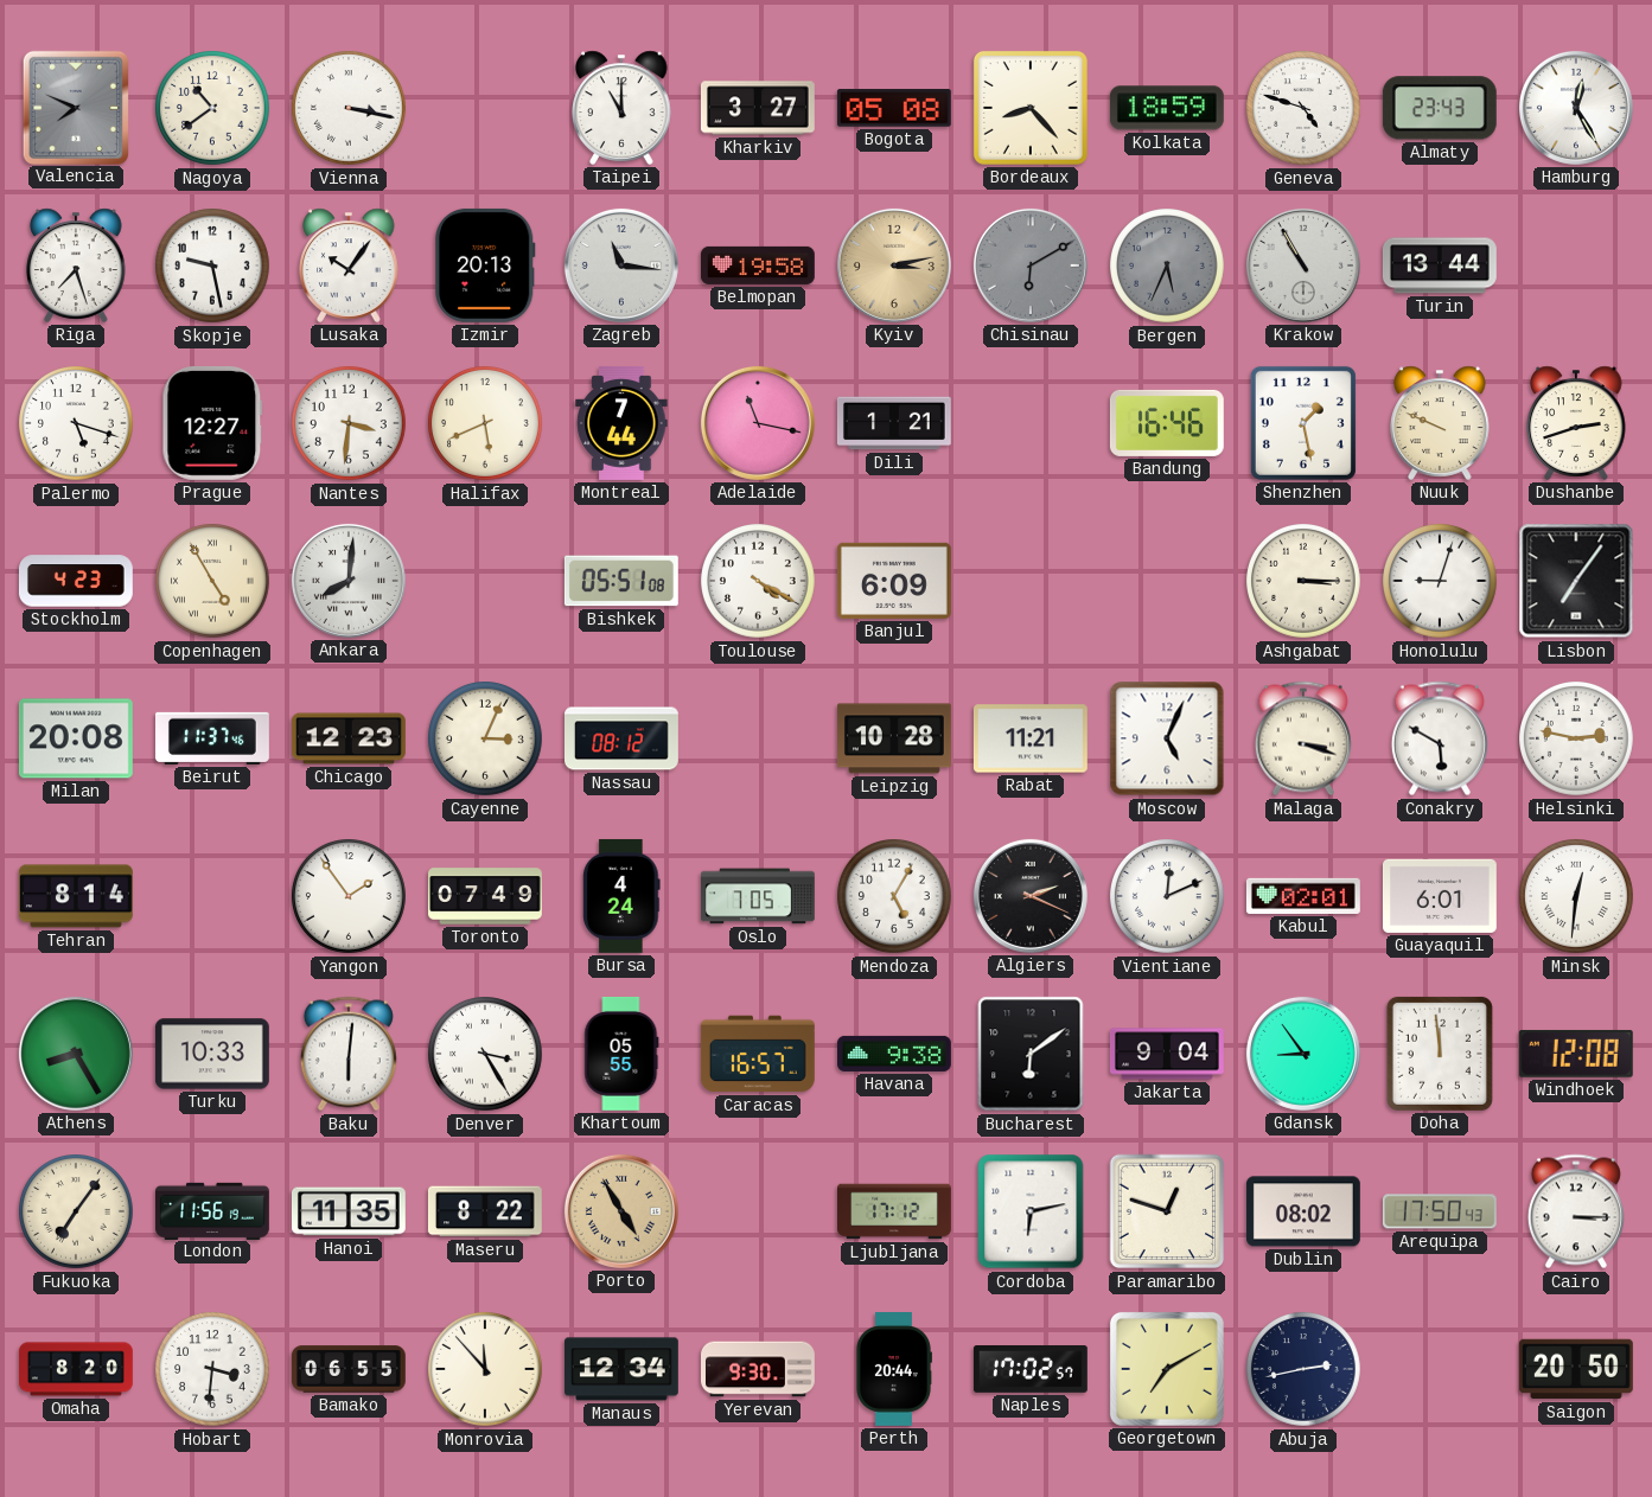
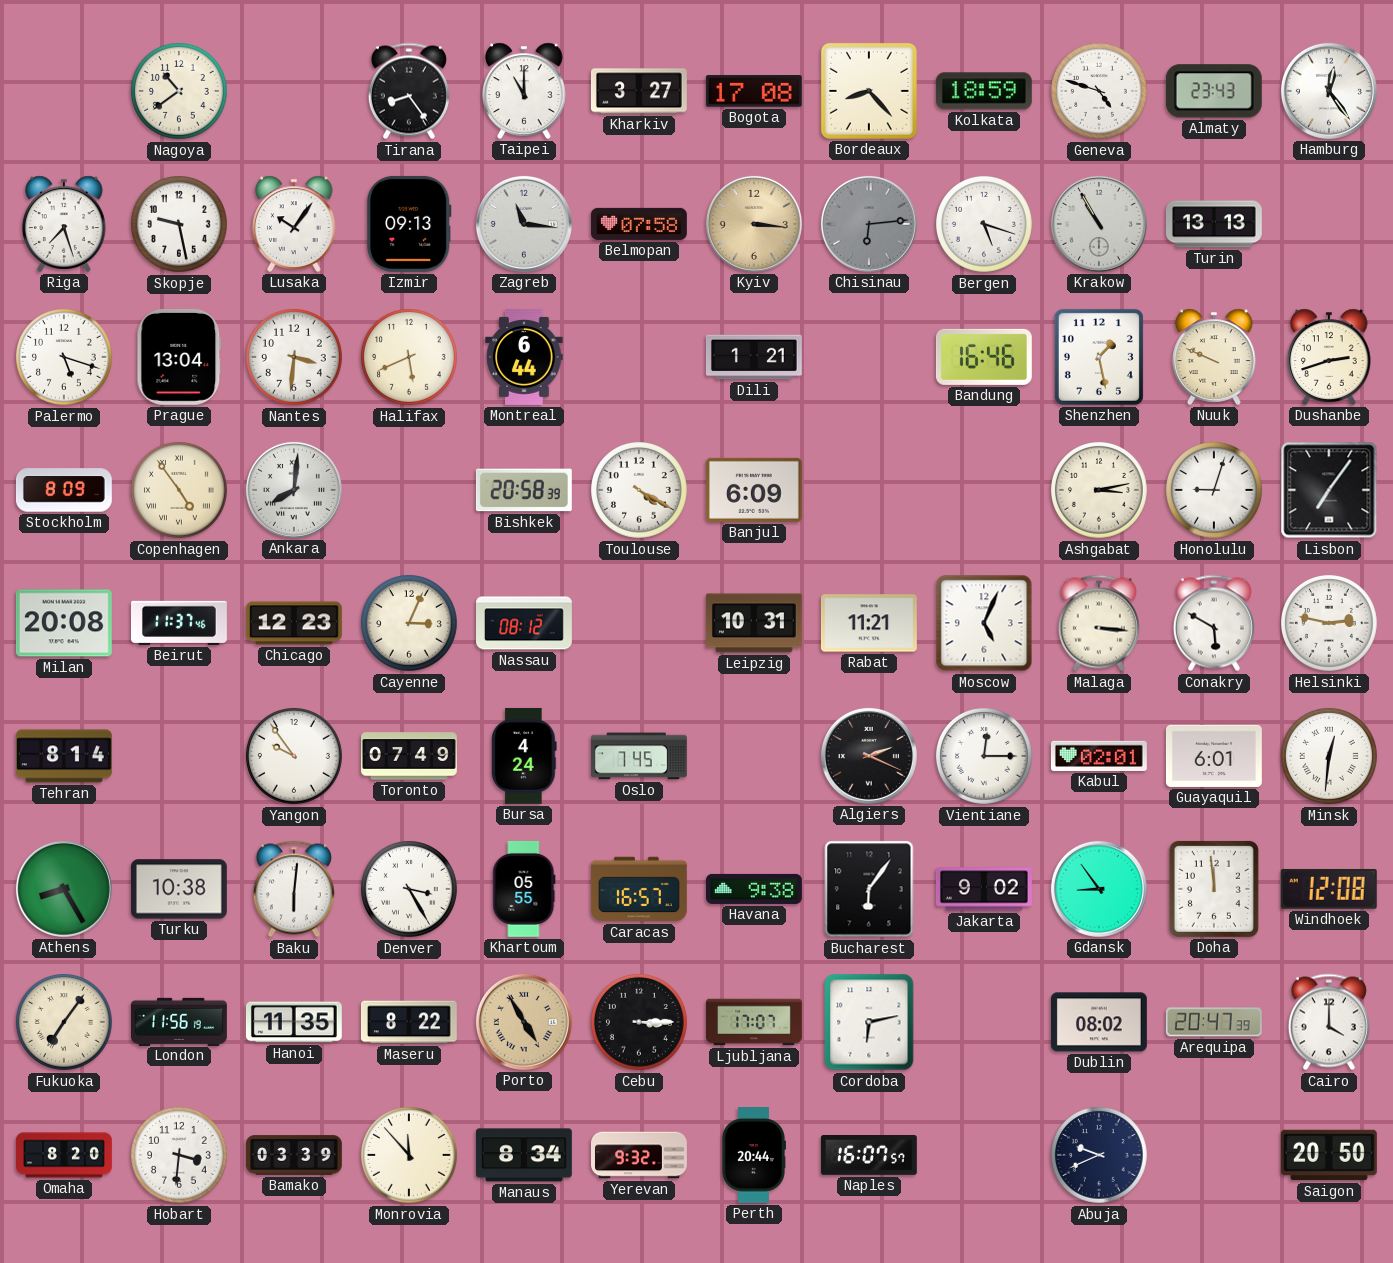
Valencia: 7:49 -> none
Vienna: 3:17 -> none
Tirana: none -> 8:24
Bogota: 05:08 -> 17:08
Hamburg: 12:25 -> 12:24
Izmir: 20:13 -> 09:13
Belmopan: 19:58 -> 07:58
Kyiv: 3:13 -> 3:16
Chisinau: 6:10 -> 6:14
Bergen: 5:34 -> 5:18
Bergen dial: grey -> white
Turin: 13:44 -> 13:13
Prague: 12:27 -> 13:04
Montreal: 7:44 -> 6:44
Adelaide: 11:17 -> none
Stockholm: 4:23 -> 8:09
Copenhagen: 4:55 -> 4:54
Bishkek: 05:51 -> 20:58
Ashgabat: 3:15 -> 3:13
Leipzig: 10:28 -> 10:31
Malaga: 3:18 -> 3:16
Yangon: 1:54 -> 9:54
Oslo: 7:05 -> 7:45
Mendoza: 5:05 -> none
Vientiane: 12:11 -> 12:15
Turku: 10:33 -> 10:38
Bucharest: 6:09 -> 6:06
Jakarta: 9:04 -> 9:02
Cebu: none -> 3:15
Ljubljana: 17:12 -> 17:07
Paramaribo: 12:48 -> none
Arequipa: 17:50 -> 20:47
Cairo: 3:15 -> 4:00
Bamako: 06:55 -> 03:39
Manaus: 12:34 -> 8:34
Yerevan: 9:30 -> 9:32
Naples: 17:02 -> 16:07
Georgetown: 7:10 -> none
Abuja: 2:43 -> 9:41
